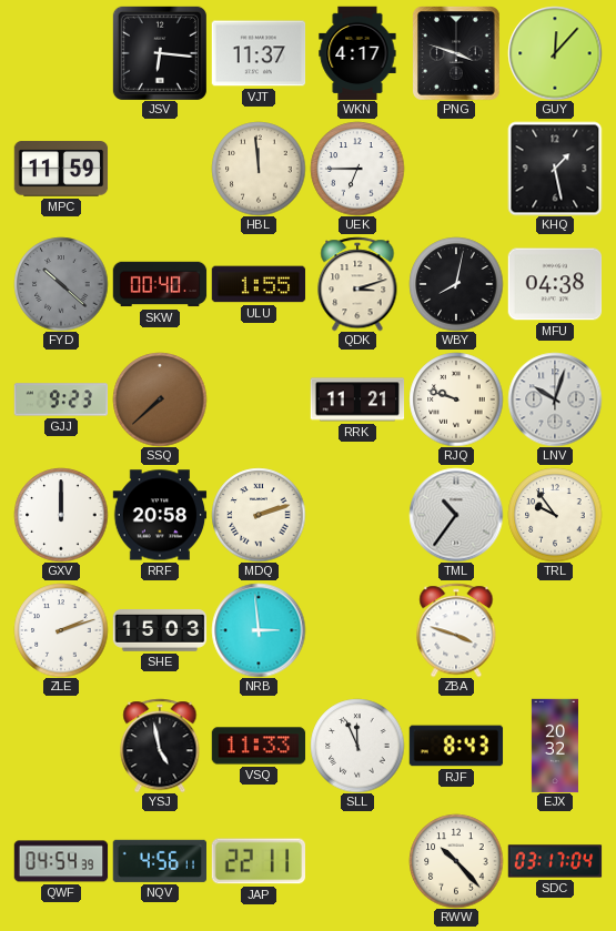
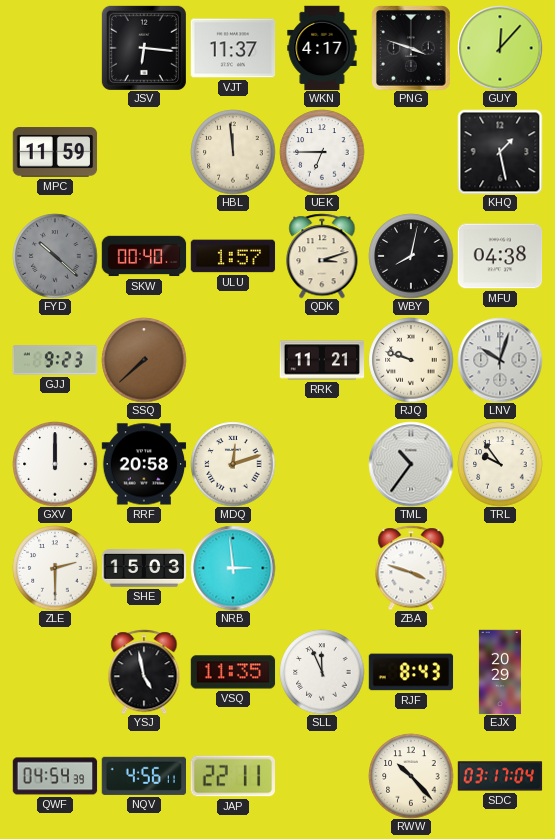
ULU: 1:55 -> 1:57
MDQ: 2:12 -> 12:12
ZLE: 2:12 -> 2:30
VSQ: 11:33 -> 11:35
EJX: 20:32 -> 20:29
